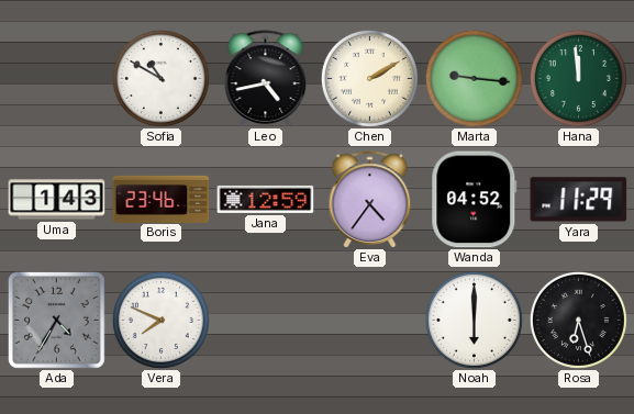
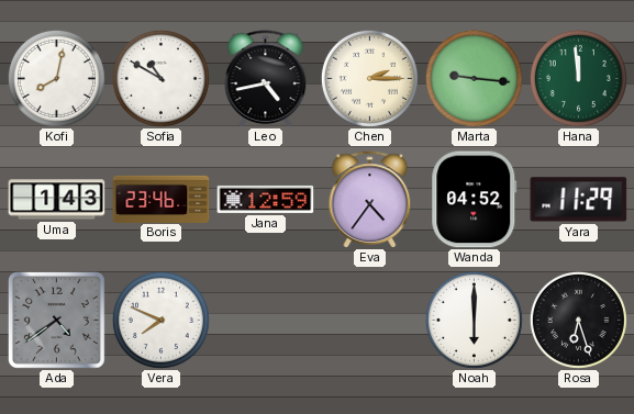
Kofi: none -> 8:02
Chen: 2:10 -> 2:15
Ada: 4:35 -> 4:39
